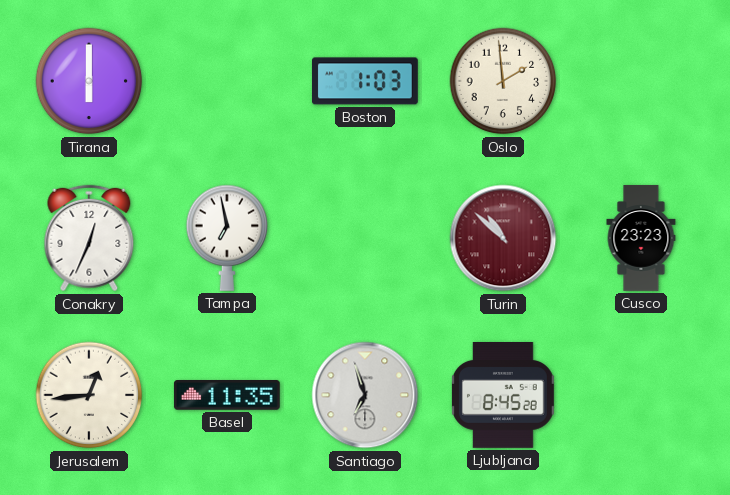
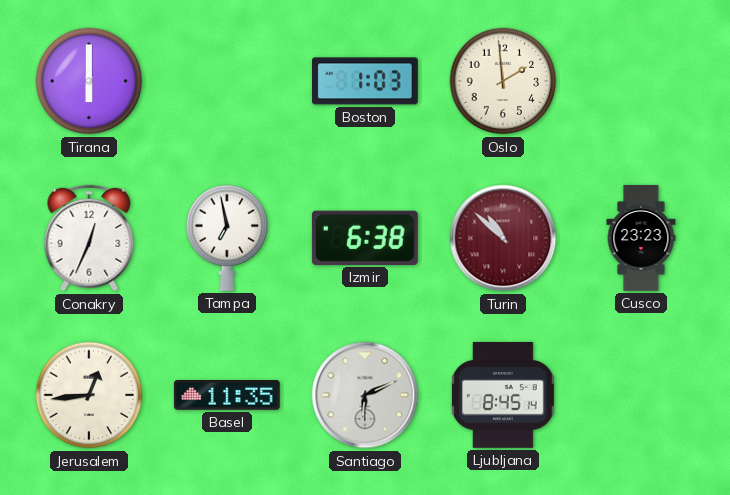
Izmir: none -> 6:38
Santiago: 6:57 -> 6:11
Ljubljana: 8:45:28 -> 8:45:14
